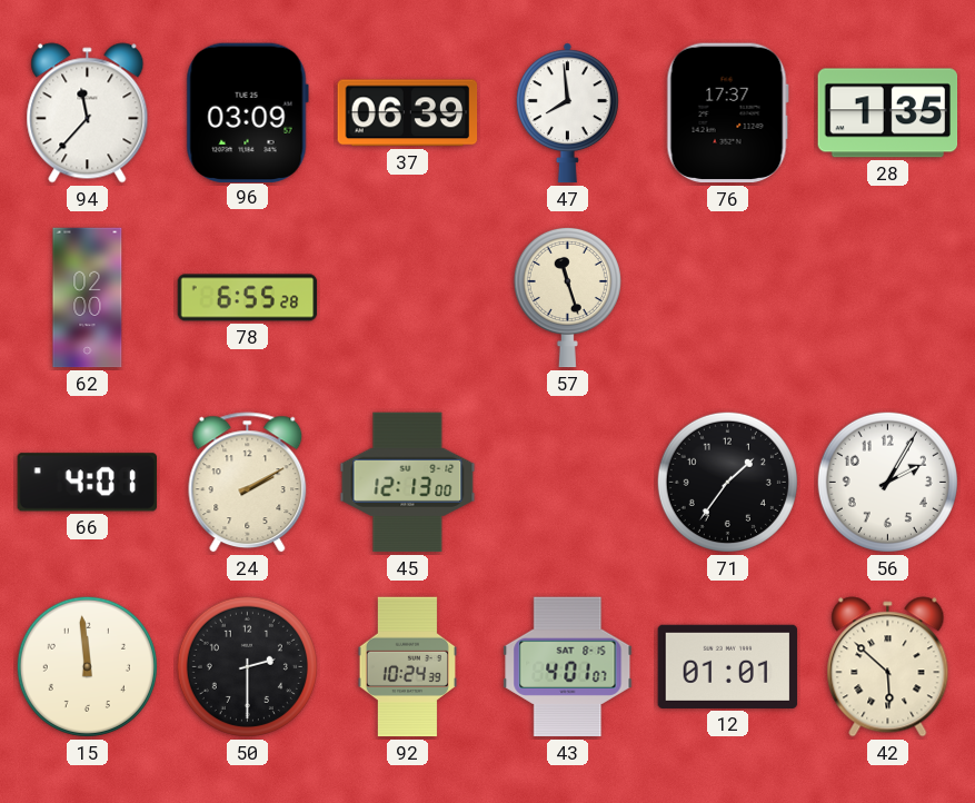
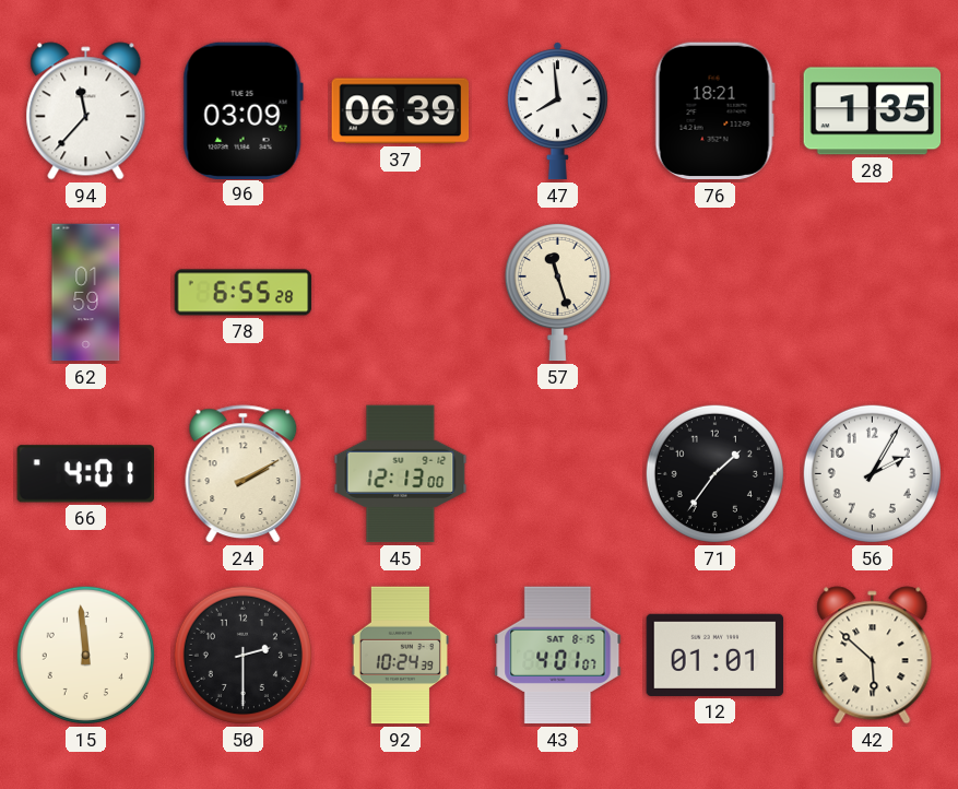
76: 17:37 -> 18:21
62: 02:00 -> 01:59
